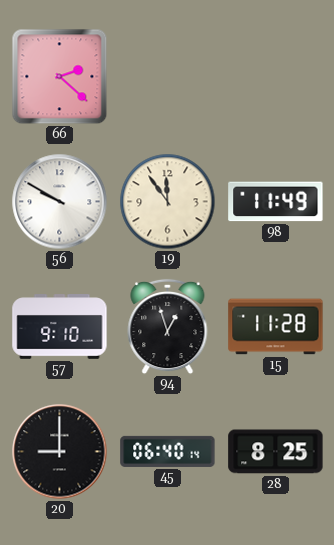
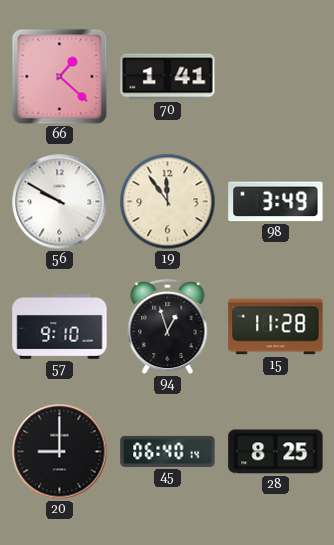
66: 2:22 -> 1:22
70: none -> 1:41
98: 11:49 -> 3:49
